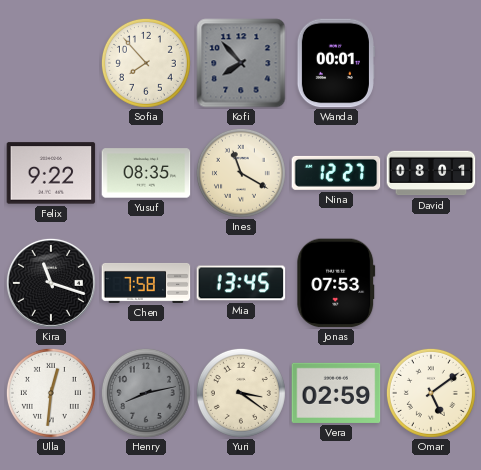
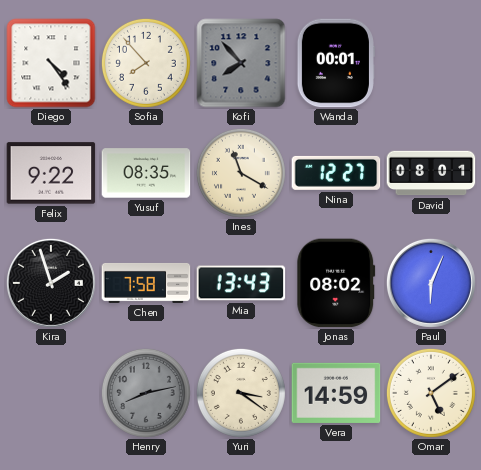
Diego: none -> 4:24
Kira: 11:18 -> 1:57
Mia: 13:45 -> 13:43
Jonas: 07:53 -> 08:02
Paul: none -> 6:04
Ulla: 12:31 -> none
Vera: 02:59 -> 14:59
